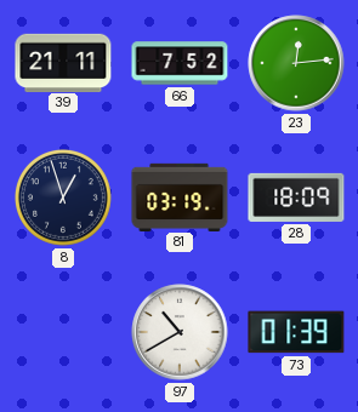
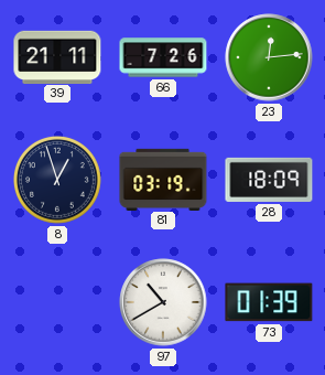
66: 7:52 -> 7:26
